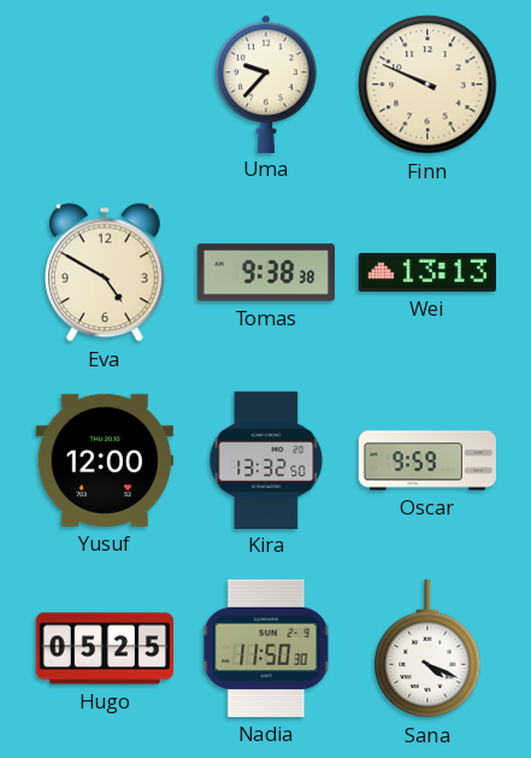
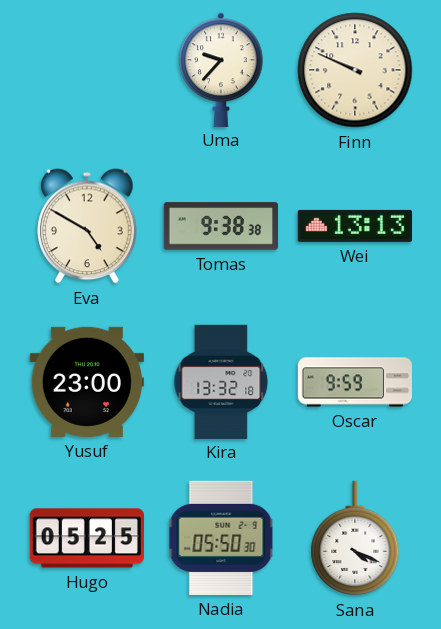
Yusuf: 12:00 -> 23:00
Kira: 13:32:50 -> 13:32:18
Nadia: 11:50 -> 05:50
